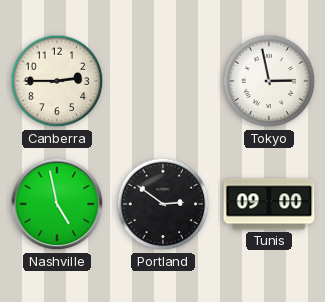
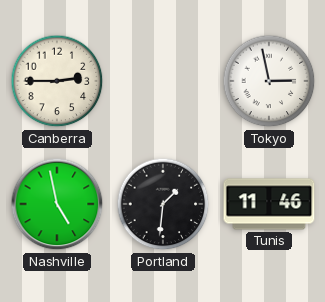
Portland: 2:51 -> 1:31
Tunis: 09:00 -> 11:46
